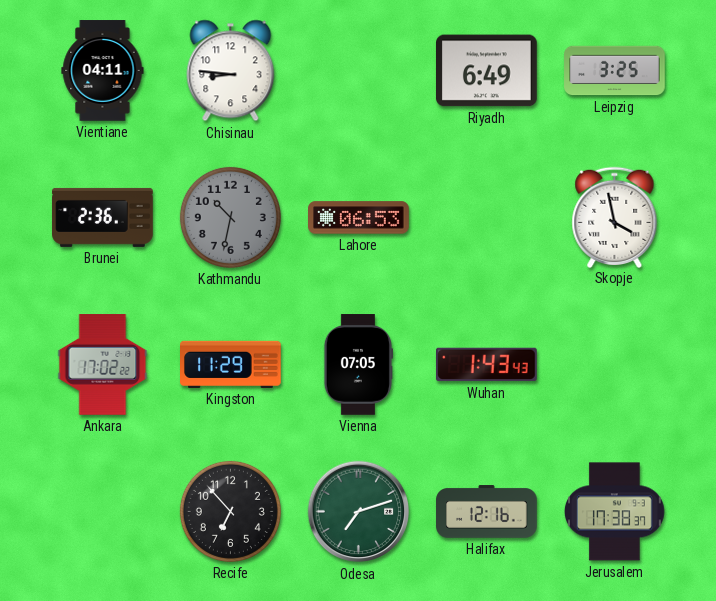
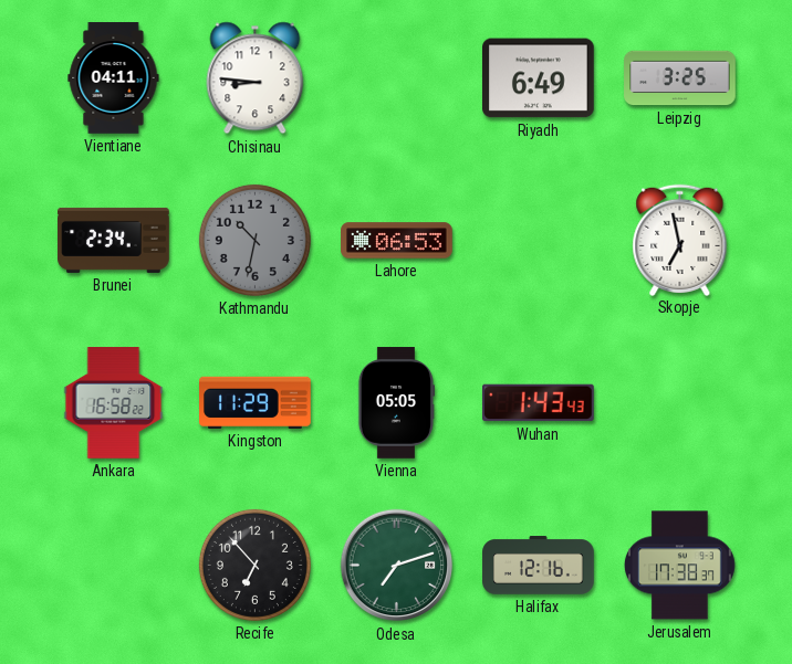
Brunei: 2:36 -> 2:34
Skopje: 3:58 -> 6:58
Ankara: 17:02 -> 16:58
Vienna: 07:05 -> 05:05
